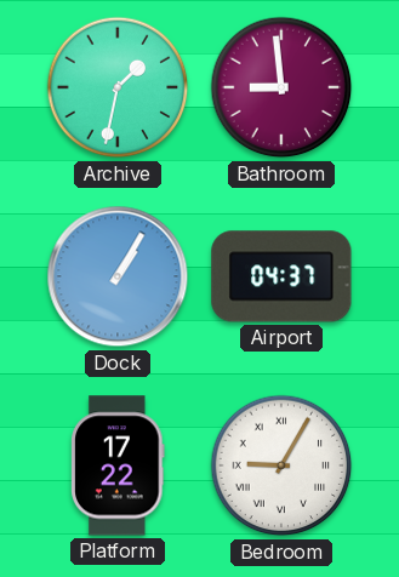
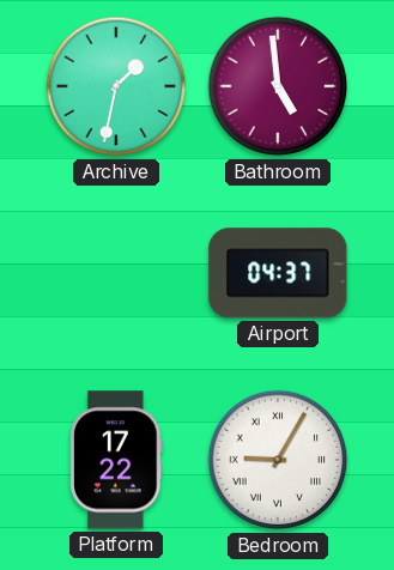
Bathroom: 8:59 -> 4:59
Dock: 1:05 -> none
